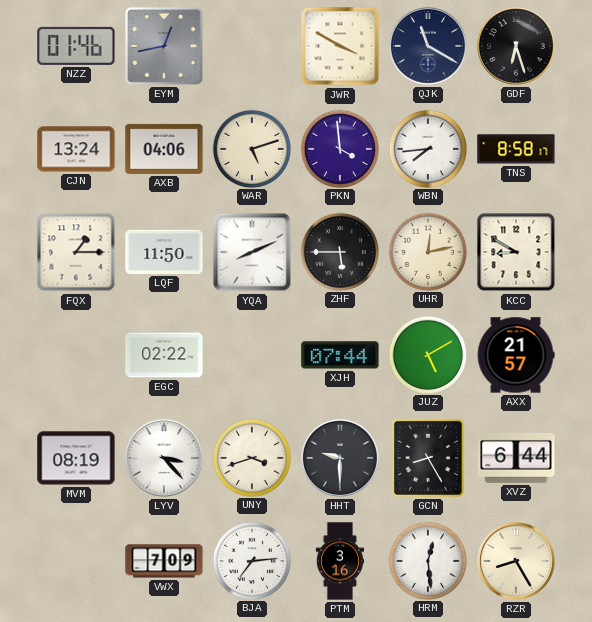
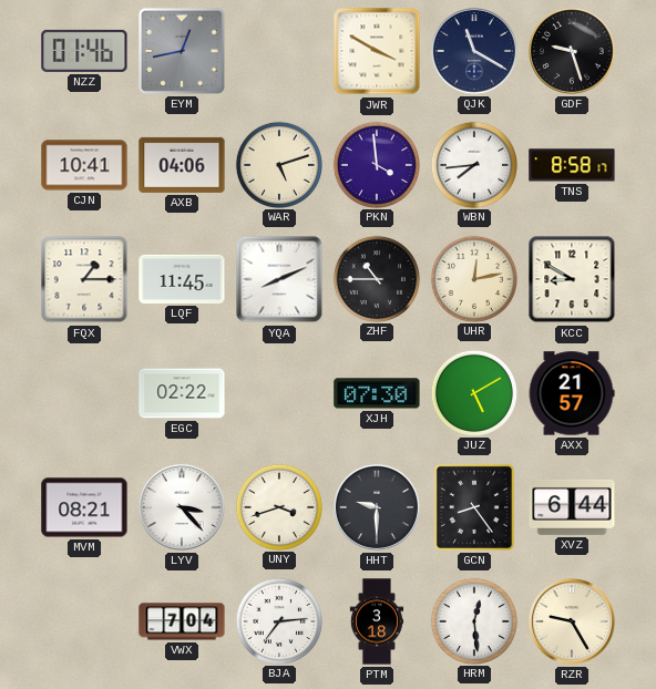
GDF: 6:27 -> 9:27
CJN: 13:24 -> 10:41
LQF: 11:50 -> 11:45
ZHF: 5:45 -> 10:45
XJH: 07:44 -> 07:30
MVM: 08:19 -> 08:21
GCN: 8:25 -> 8:24
VWX: 7:09 -> 7:04
PTM: 3:16 -> 3:18
RZR: 8:25 -> 9:25
